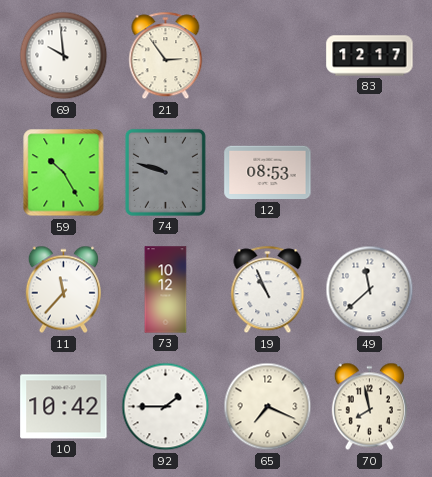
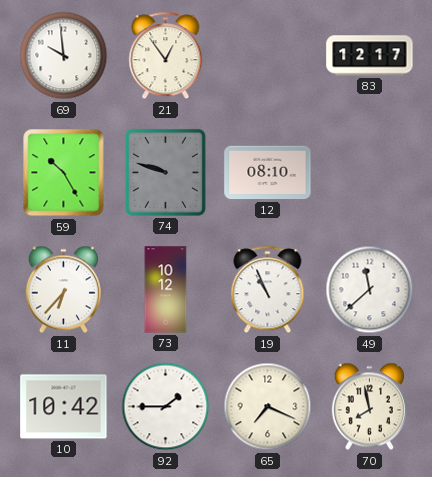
21: 2:54 -> 12:54
12: 08:53 -> 08:10
11: 11:37 -> 6:37
